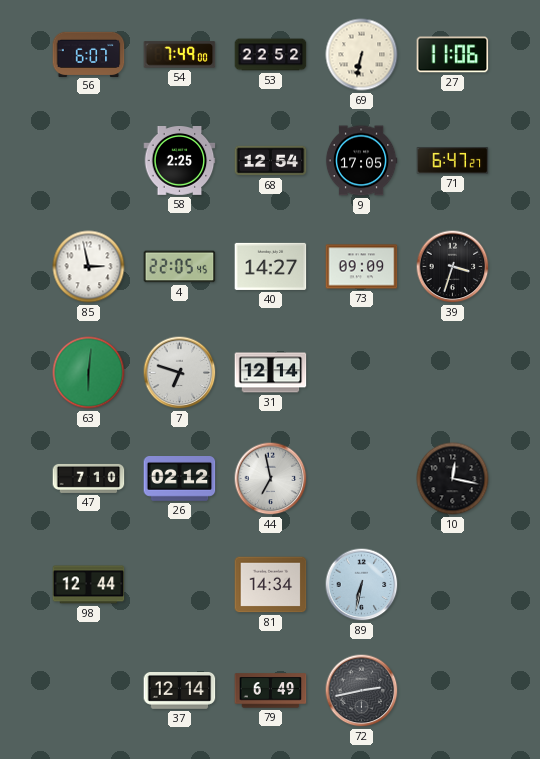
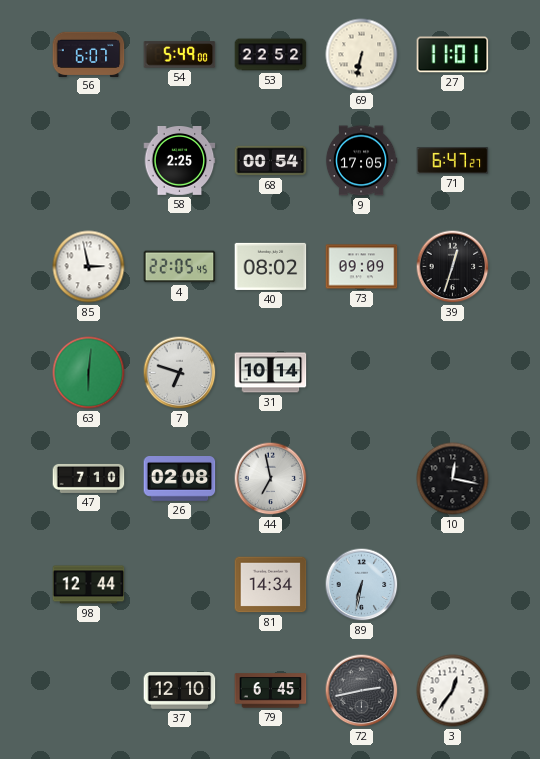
54: 7:49 -> 5:49
27: 11:06 -> 11:01
68: 12:54 -> 00:54
40: 14:27 -> 08:02
39: 3:33 -> 12:33
31: 12:14 -> 10:14
26: 02:12 -> 02:08
37: 12:14 -> 12:10
79: 6:49 -> 6:45
3: none -> 12:36
